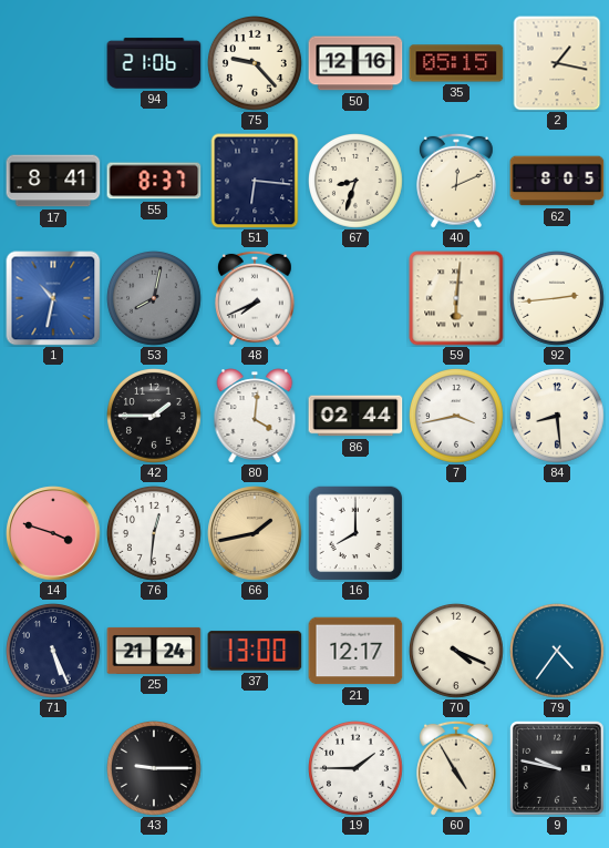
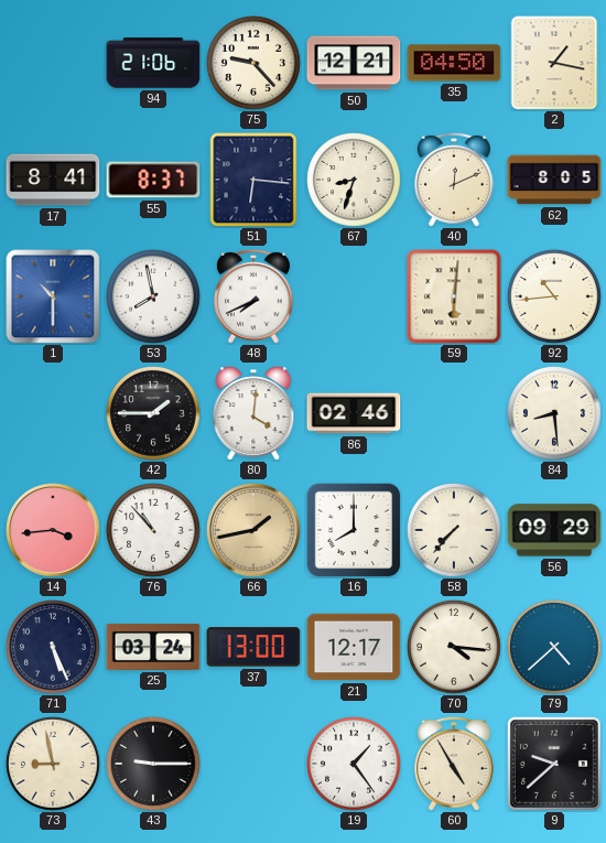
50: 12:16 -> 12:21
35: 05:15 -> 04:50
1: 10:32 -> 10:30
53: 8:02 -> 7:58
53 dial: grey -> white
92: 2:44 -> 10:44
86: 02:44 -> 02:46
7: 3:43 -> none
14: 3:48 -> 3:44
76: 12:31 -> 10:53
58: none -> 7:37
56: none -> 09:29
25: 21:24 -> 03:24
70: 4:19 -> 4:16
79: 4:36 -> 4:38
73: none -> 8:58
19: 1:45 -> 1:24
9: 9:47 -> 9:38
